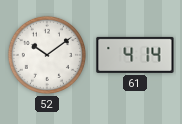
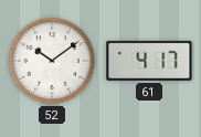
61: 4:14 -> 4:17
